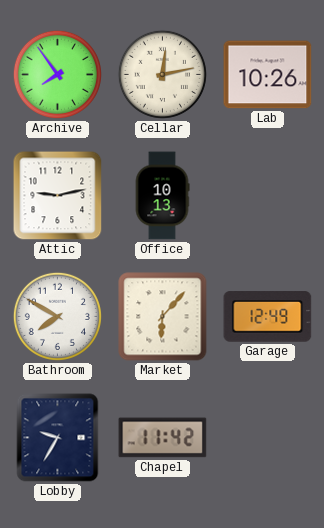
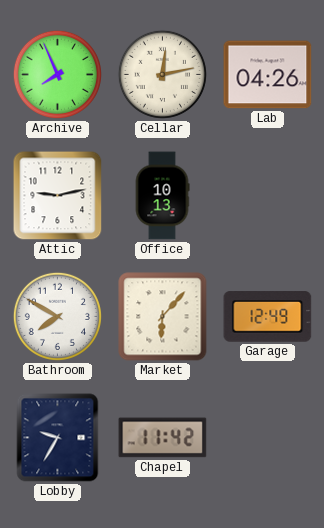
Archive: 7:54 -> 7:56
Lab: 10:26 -> 04:26
